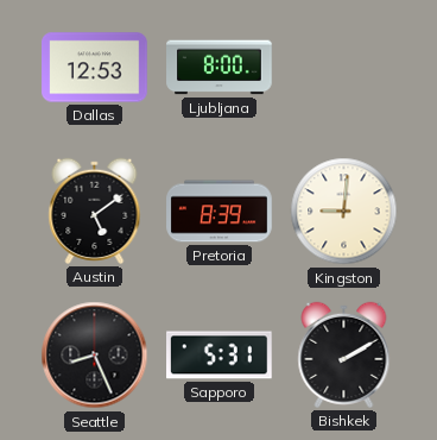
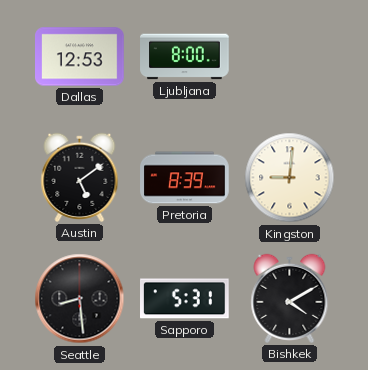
Seattle: 8:26 -> 8:29
Bishkek: 2:10 -> 4:10
